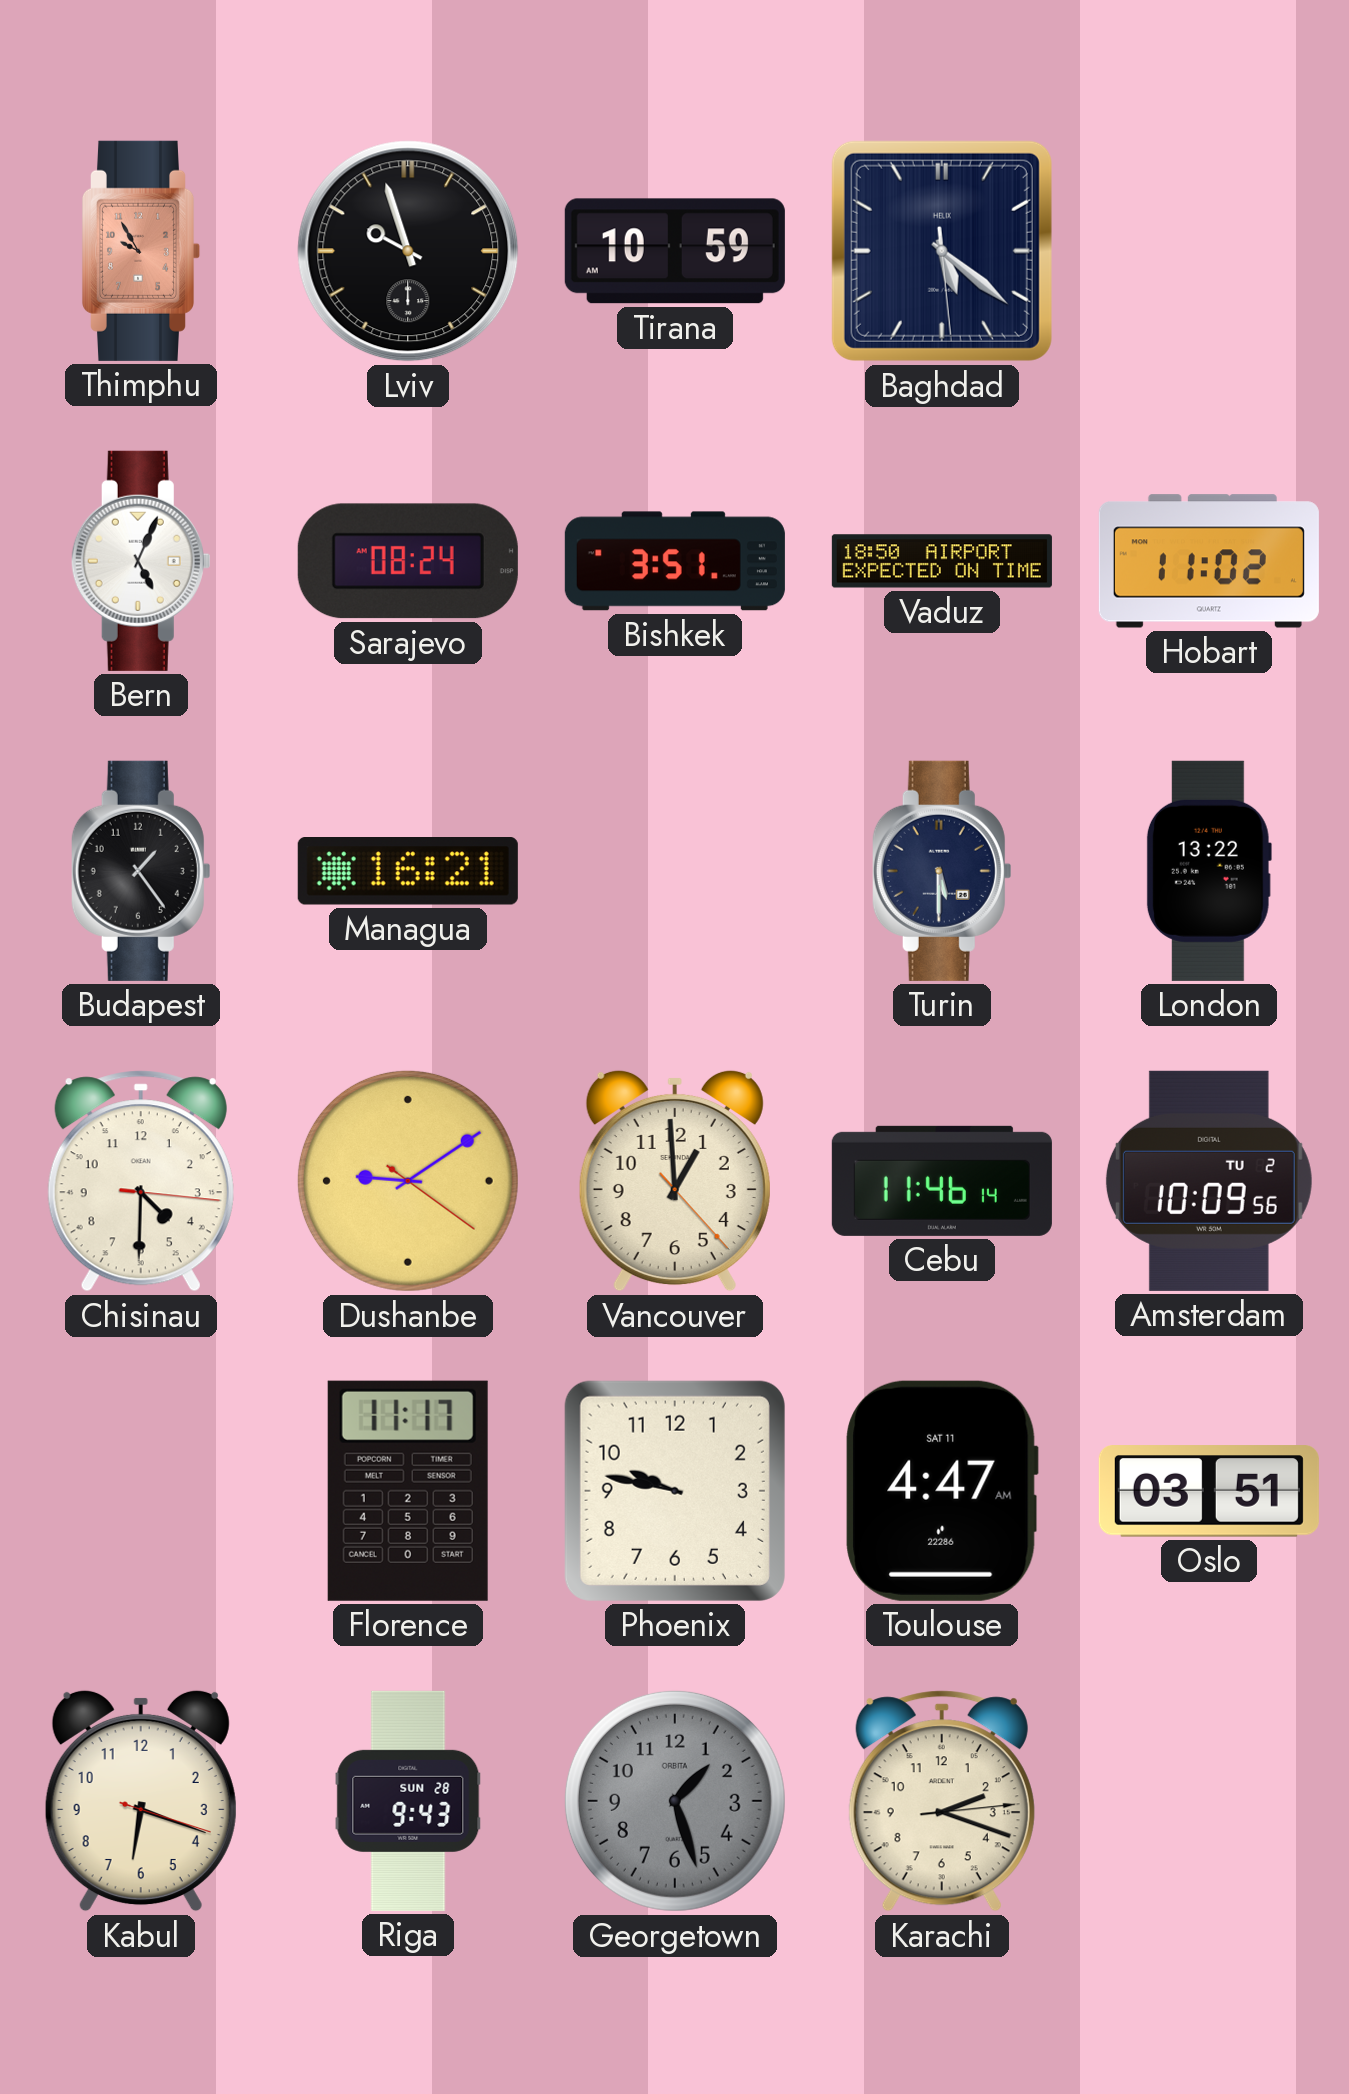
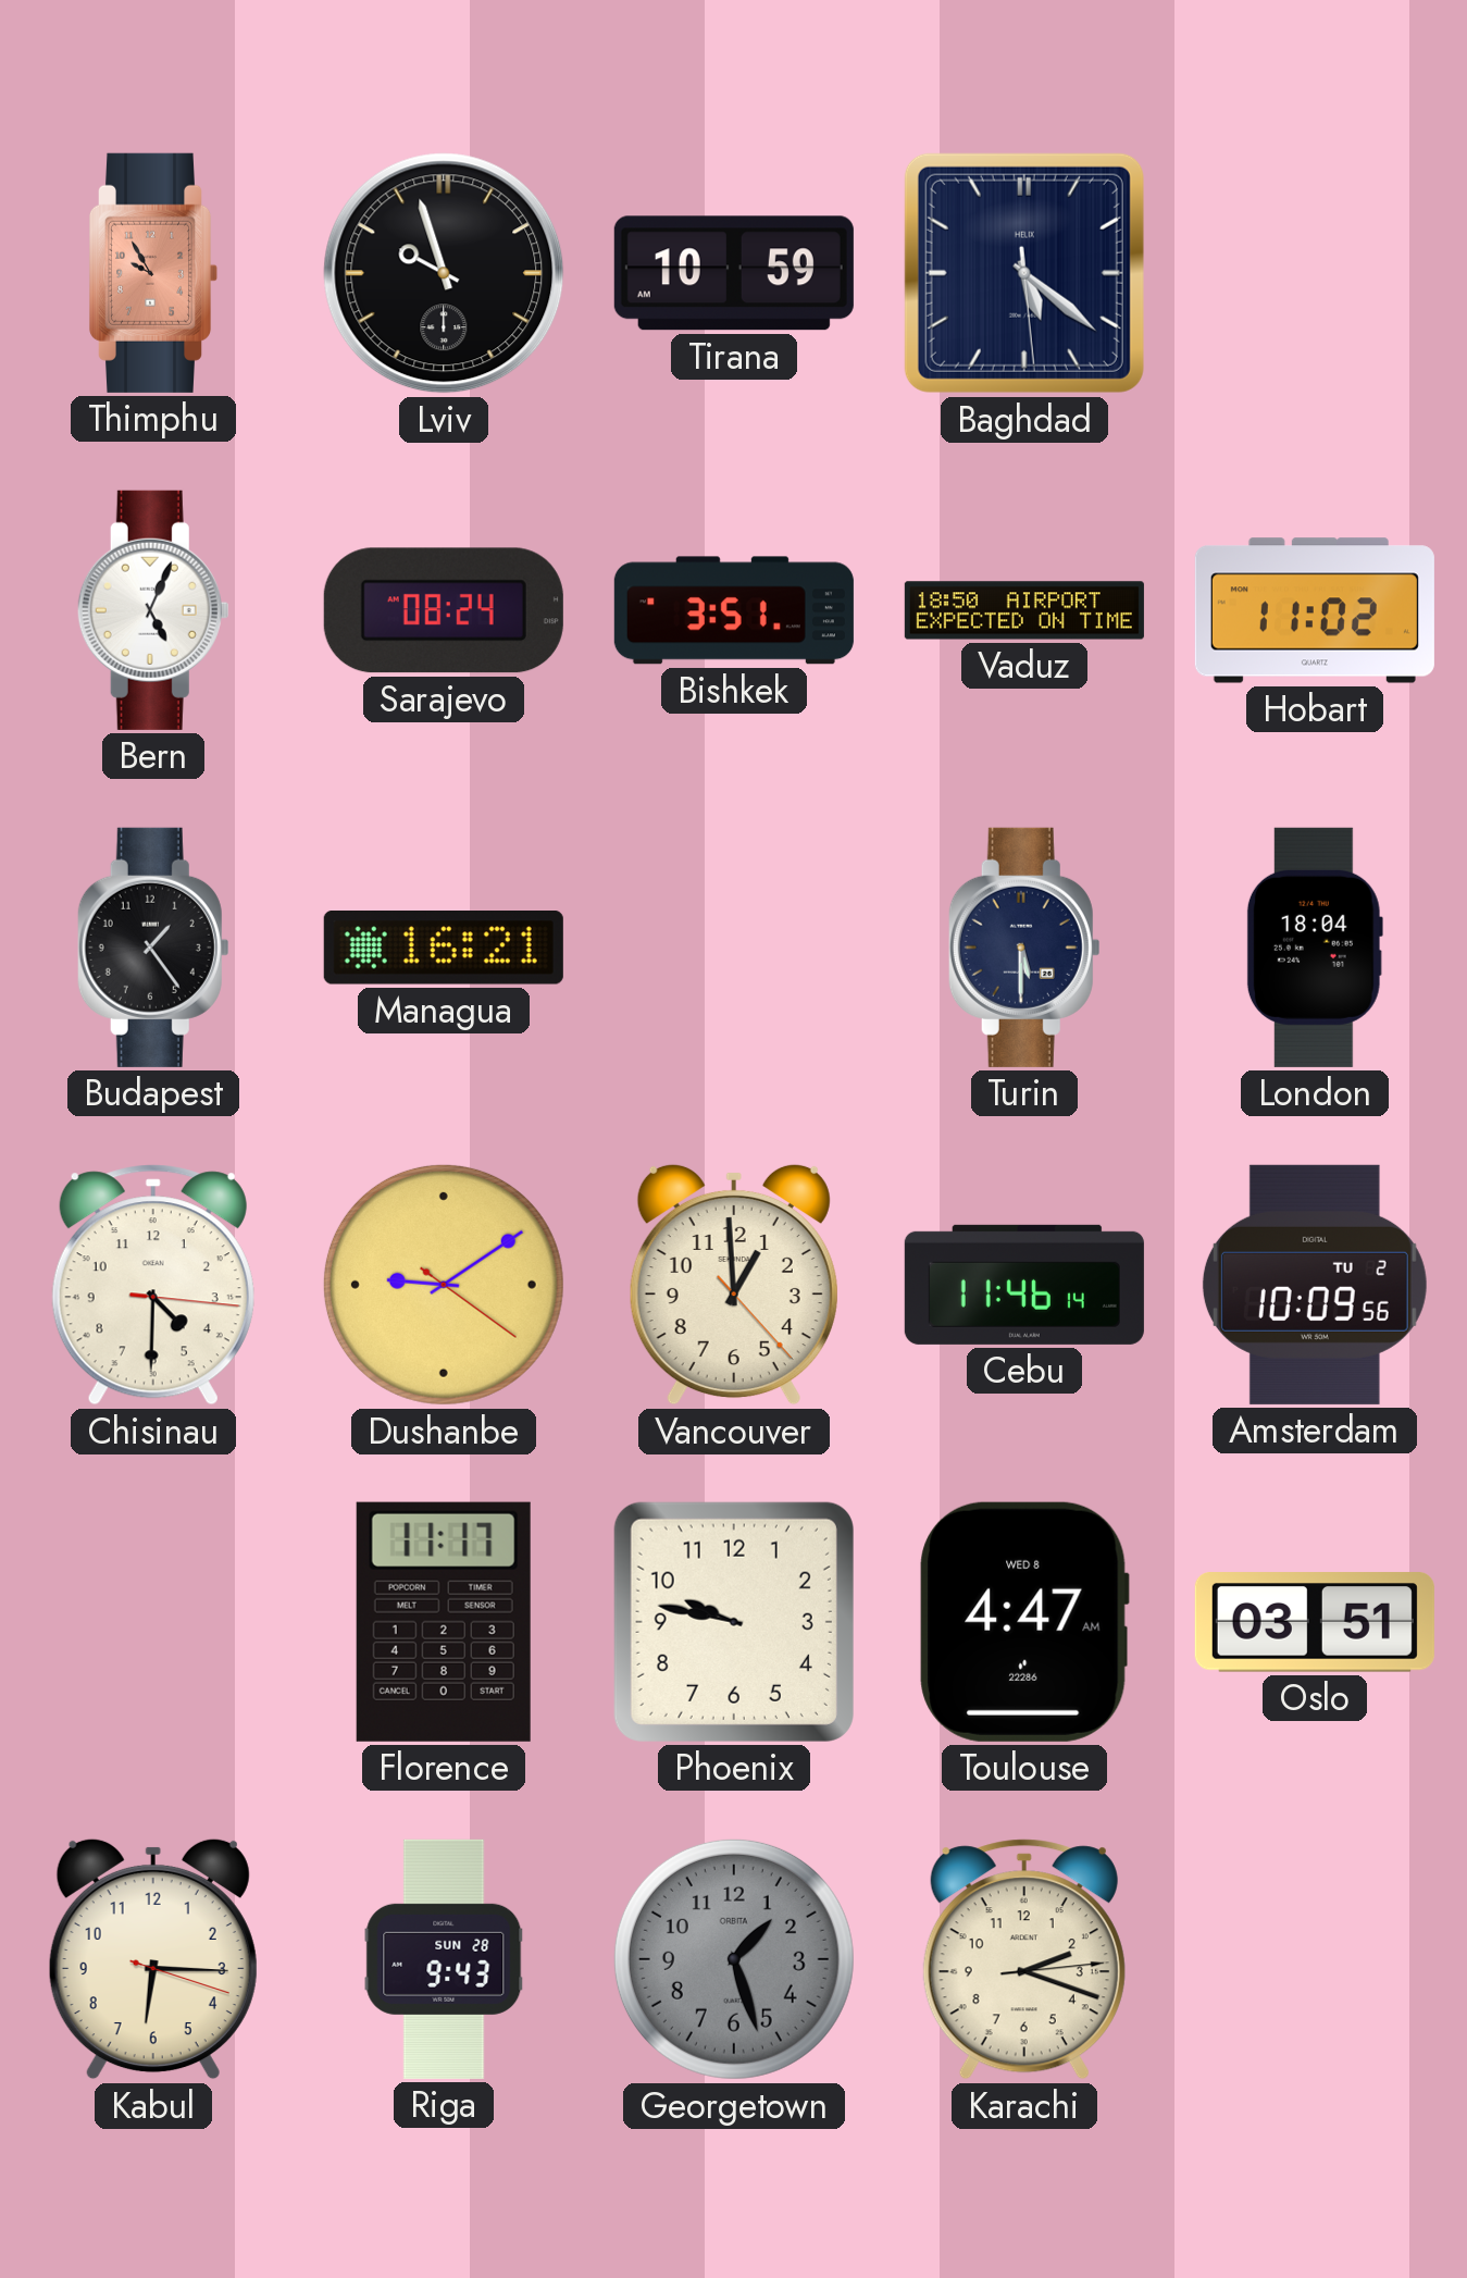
London: 13:22 -> 18:04
Toulouse date: SAT 11 -> WED 8
Kabul: 6:18 -> 6:15
